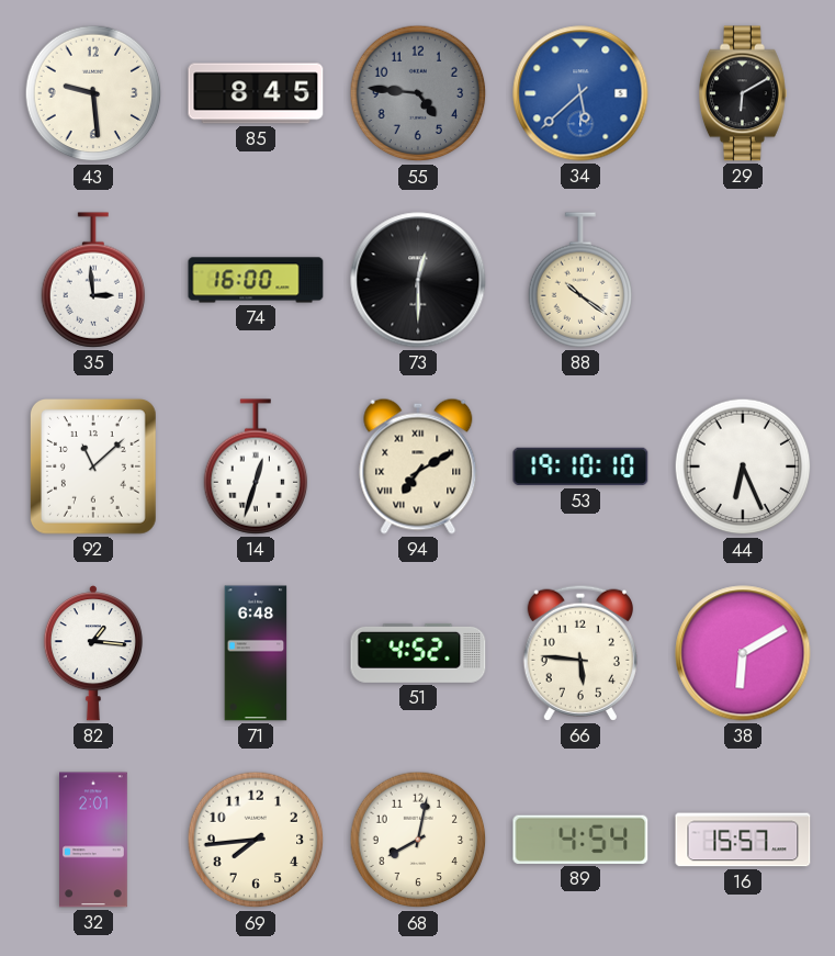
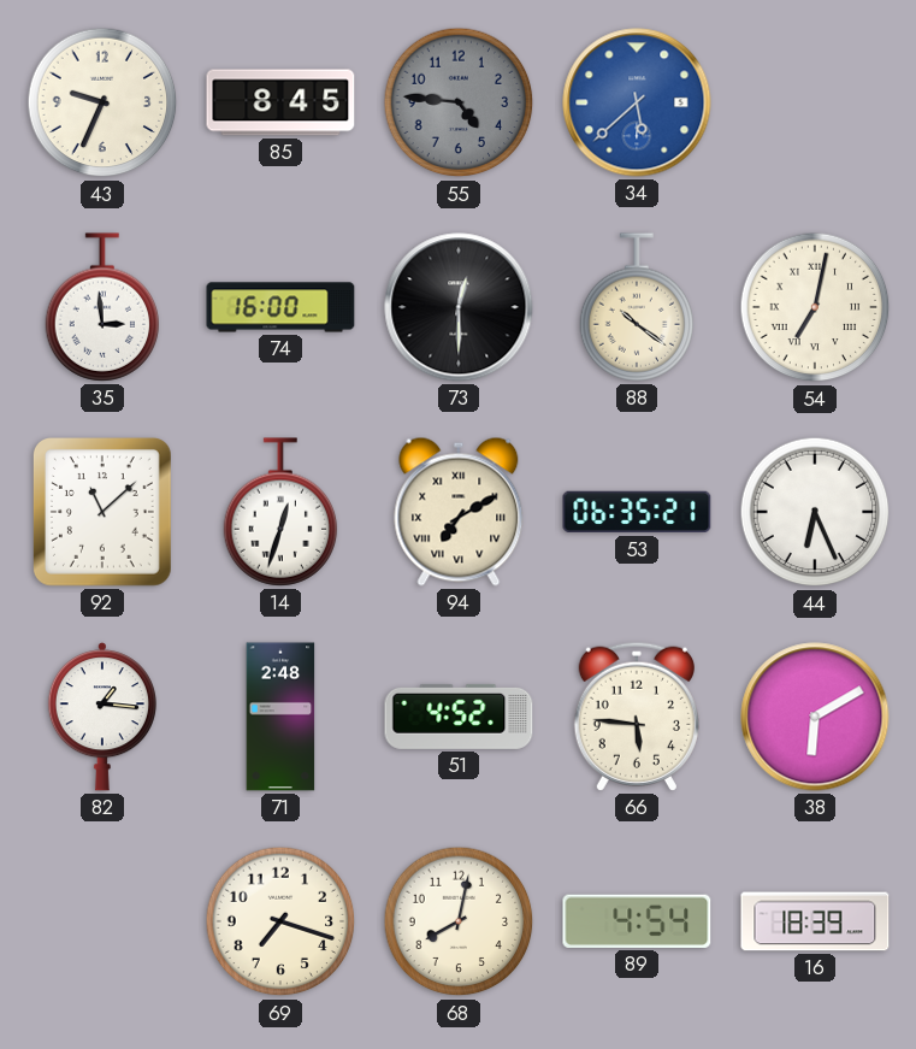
43: 9:29 -> 9:34
29: 6:10 -> none
54: none -> 7:02
53: 19:10 -> 06:35
71: 6:48 -> 2:48
32: 2:01 -> none
69: 7:44 -> 7:18
16: 15:57 -> 18:39
